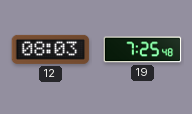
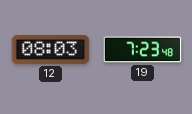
19: 7:25 -> 7:23
